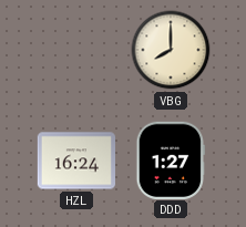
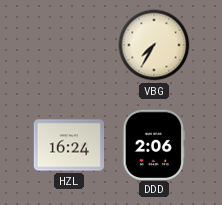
VBG: 8:00 -> 7:35
DDD: 1:27 -> 2:06
